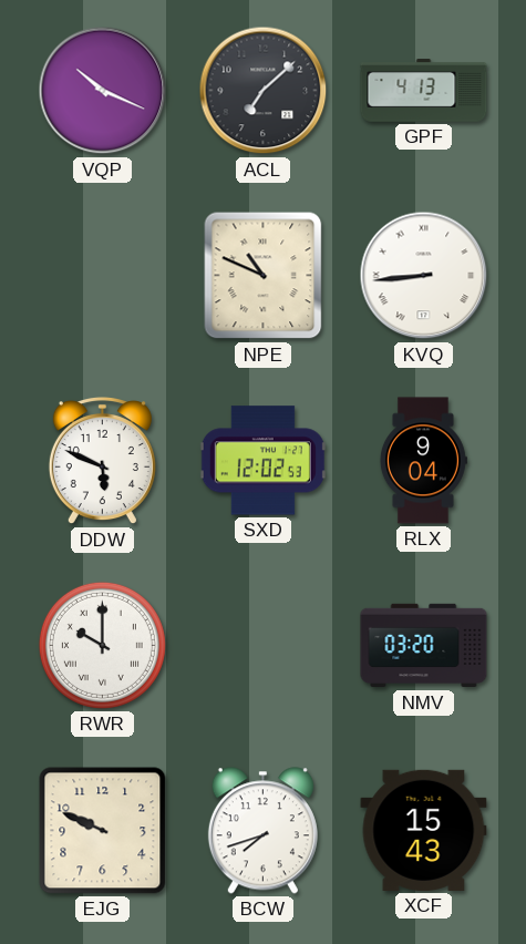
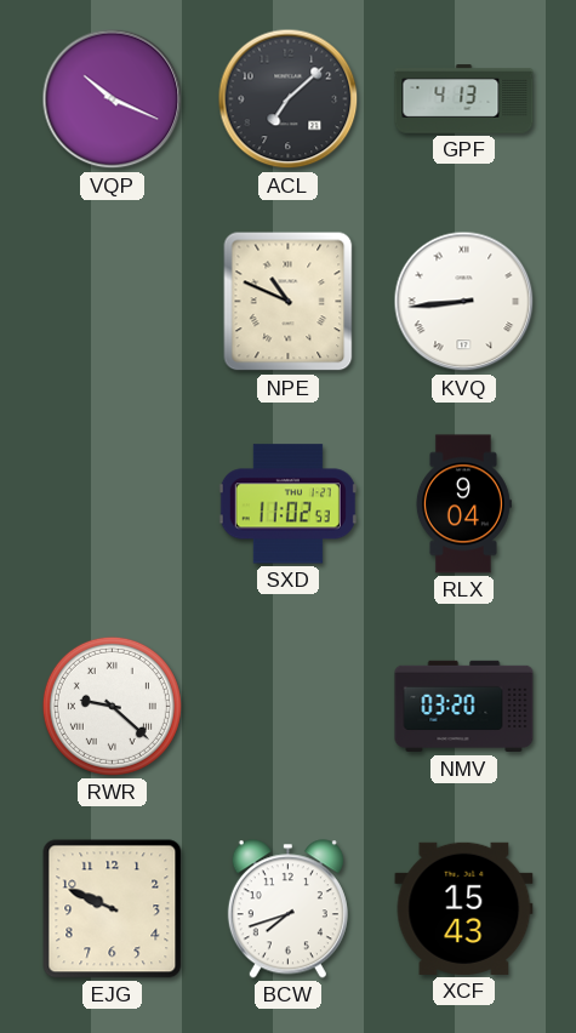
DDW: 5:49 -> none
SXD: 12:02 -> 11:02
RWR: 10:00 -> 9:22
